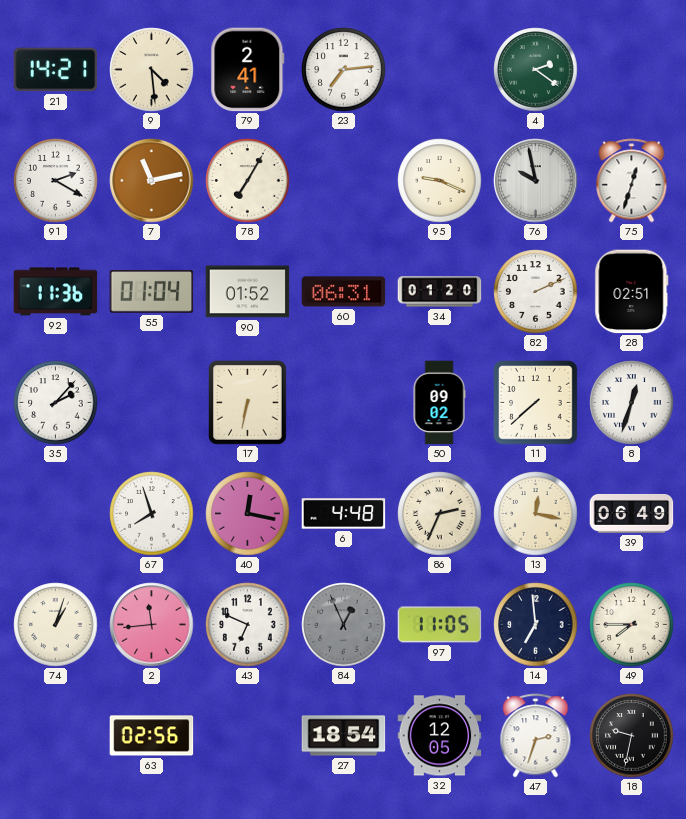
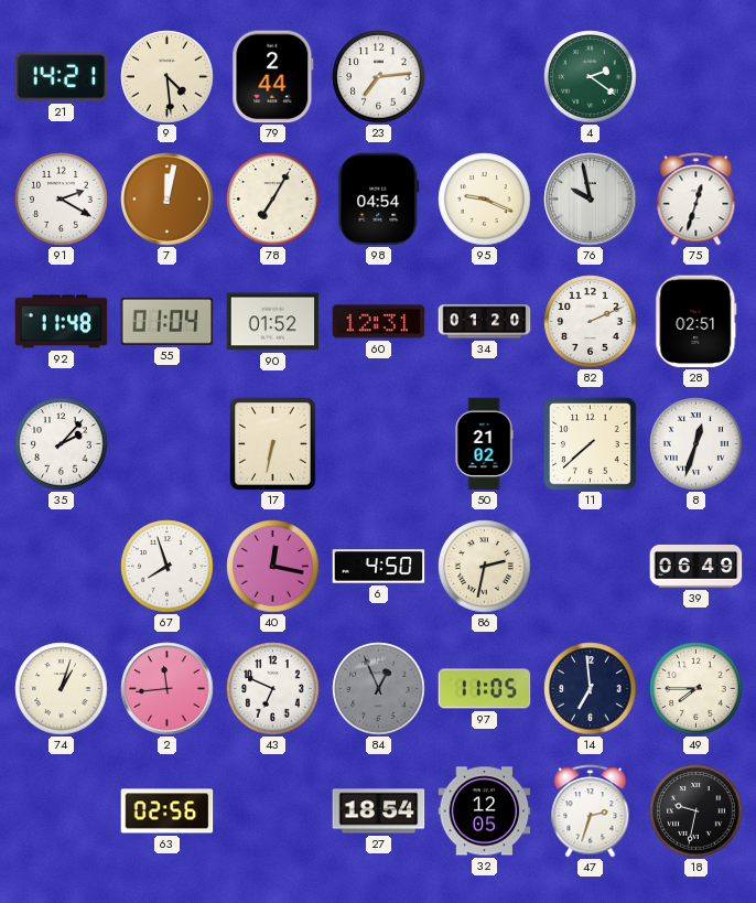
79: 2:41 -> 2:44
7: 11:13 -> 12:02
98: none -> 04:54
92: 11:36 -> 11:48
60: 06:31 -> 12:31
50: 09:02 -> 21:02
6: 4:48 -> 4:50
86: 2:34 -> 2:32
13: 12:17 -> none
